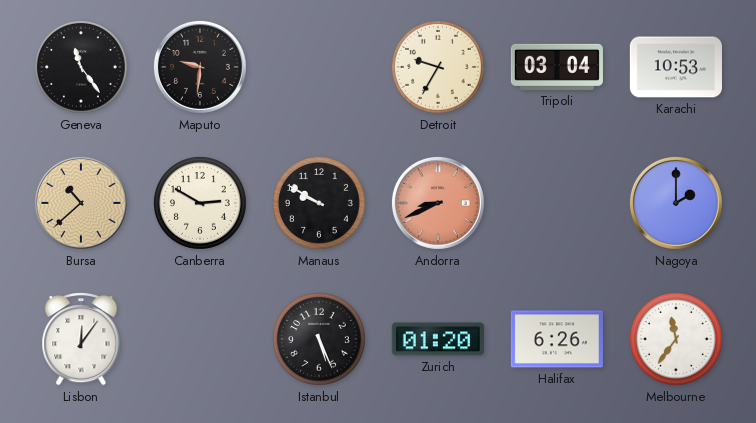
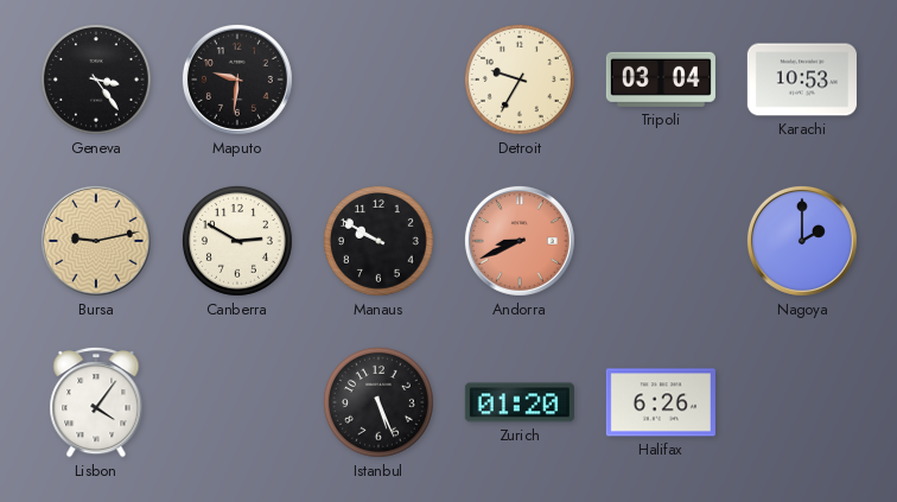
Geneva: 11:24 -> 3:24
Bursa: 10:38 -> 9:13
Lisbon: 12:06 -> 4:06
Melbourne: 11:36 -> none
